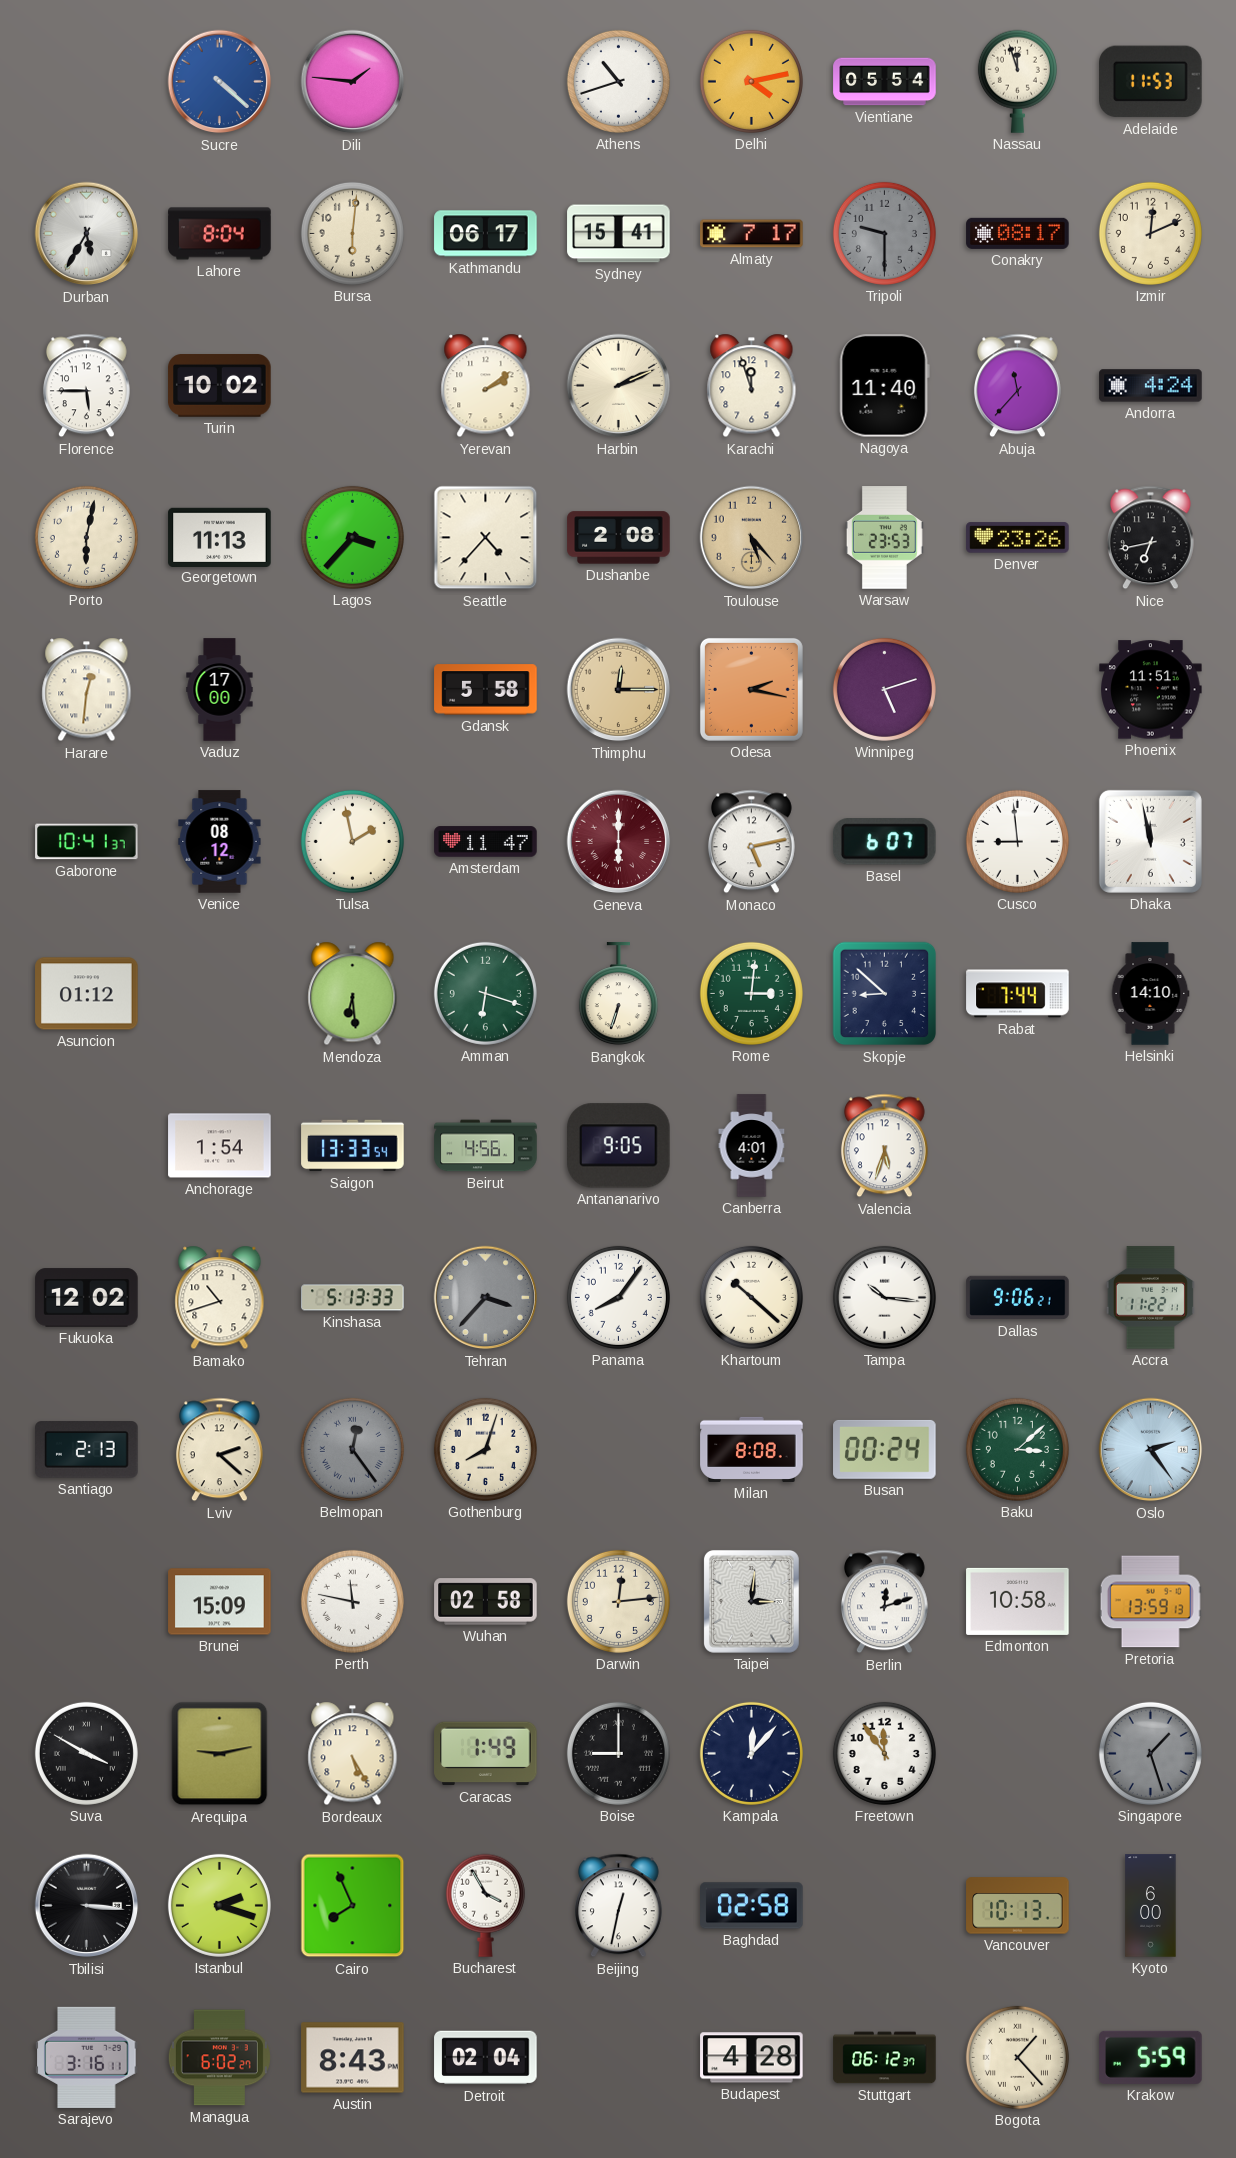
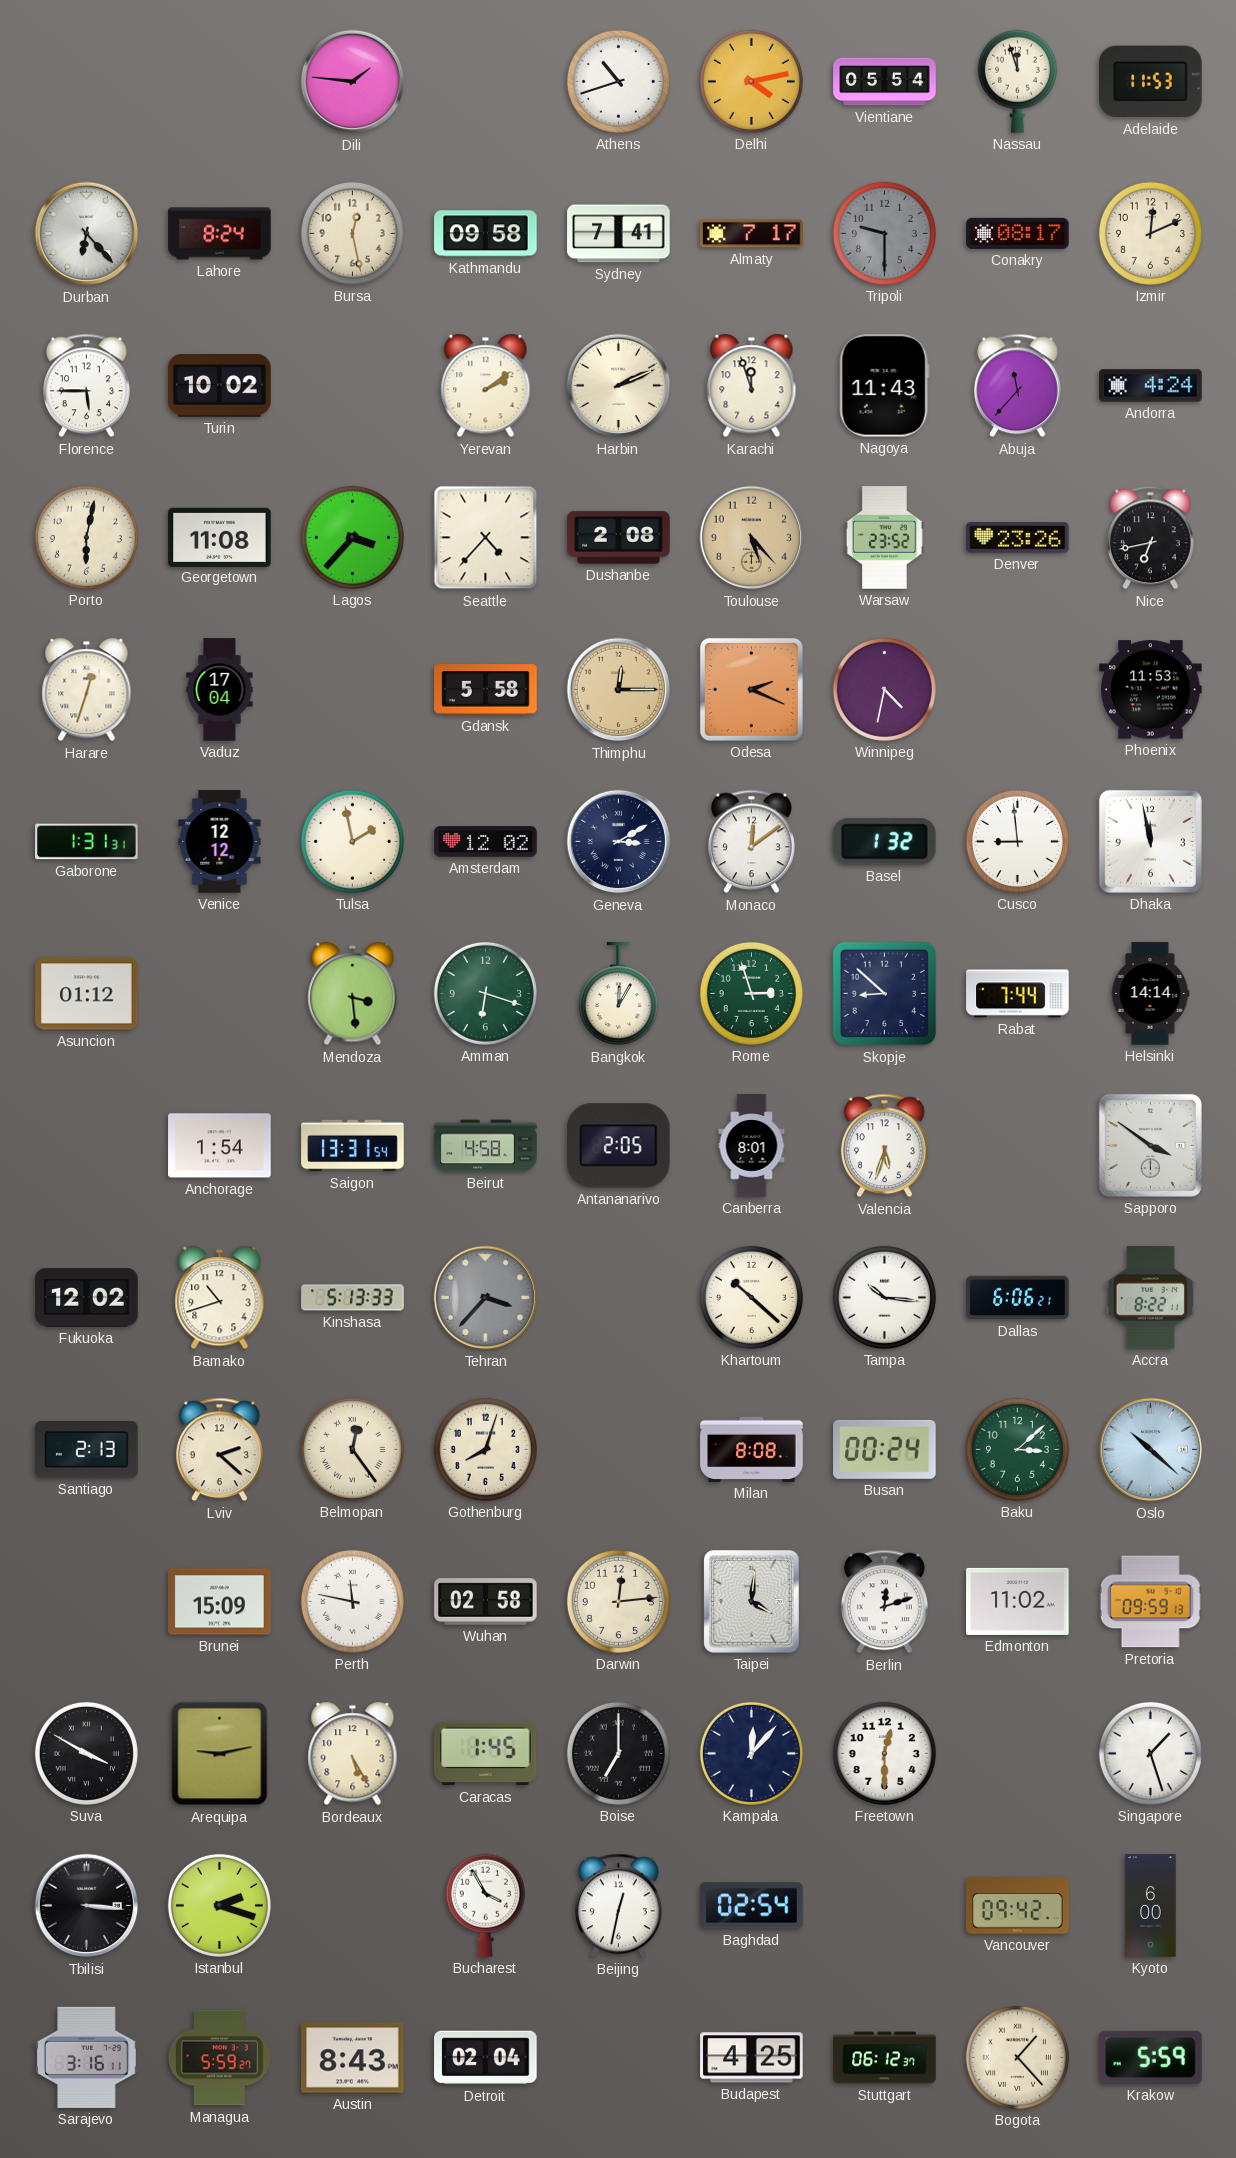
Sucre: 4:22 -> none
Durban: 5:35 -> 6:23
Lahore: 8:04 -> 8:24
Bursa: 6:01 -> 12:28
Kathmandu: 06:17 -> 09:58
Sydney: 15:41 -> 7:41
Nagoya: 11:40 -> 11:43
Georgetown: 11:13 -> 11:08
Warsaw: 23:53 -> 23:52
Harare: 12:31 -> 12:33
Vaduz: 17:00 -> 17:04
Odesa: 2:17 -> 2:19
Winnipeg: 5:12 -> 4:32
Phoenix: 11:51 -> 11:53
Gaborone: 10:41 -> 1:31
Venice: 08:12 -> 12:12
Amsterdam: 11:47 -> 12:02
Geneva: 6:00 -> 3:10
Geneva dial: burgundy -> navy
Monaco: 5:13 -> 12:09
Basel: 6:07 -> 1:32
Mendoza: 6:29 -> 3:29
Bangkok: 6:33 -> 12:05
Rome: 3:01 -> 2:57
Helsinki: 14:10 -> 14:14
Saigon: 13:33 -> 13:31
Beirut: 4:56 -> 4:58
Antananarivo: 9:05 -> 2:05
Canberra: 4:01 -> 8:01
Sapporo: none -> 3:51
Panama: 8:06 -> none
Dallas: 9:06 -> 6:06
Accra: 11:22 -> 8:22
Belmopan dial: grey -> cream
Oslo: 2:24 -> 10:22
Taipei: 3:01 -> 4:01
Edmonton: 10:58 -> 11:02
Pretoria: 13:59 -> 09:59
Caracas: 1:49 -> 1:45
Boise: 9:00 -> 7:00
Freetown: 11:54 -> 12:30
Singapore dial: grey -> white
Cairo: 7:56 -> none
Baghdad: 02:58 -> 02:54
Vancouver: 10:13 -> 09:42
Managua: 6:02 -> 5:59
Budapest: 4:28 -> 4:25
